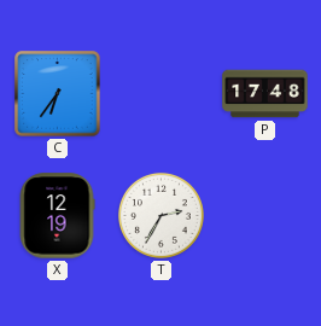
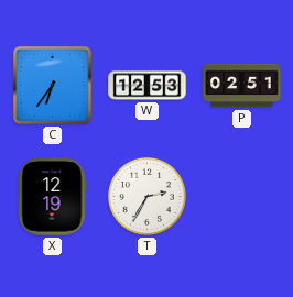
W: none -> 12:53
P: 17:48 -> 02:51
